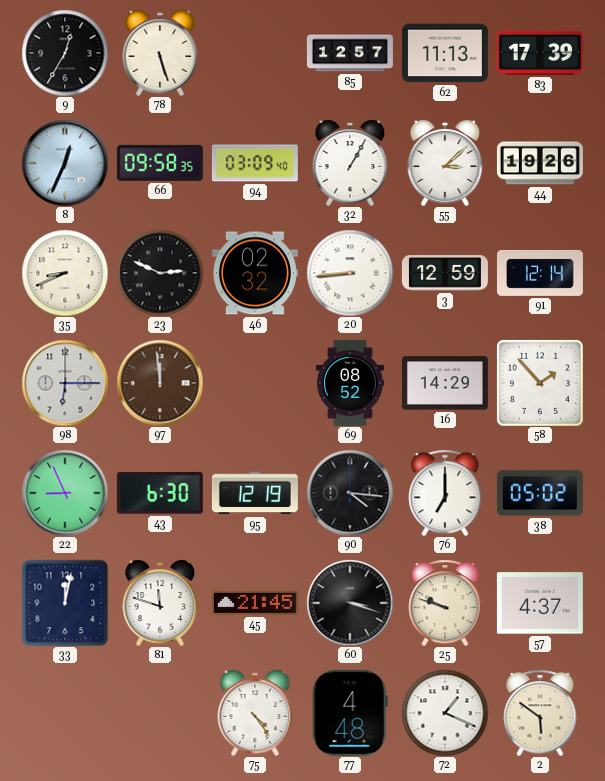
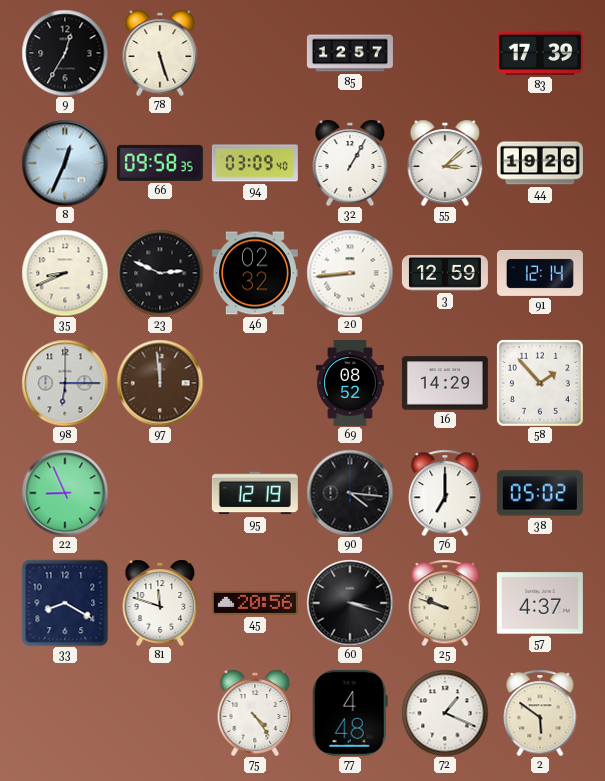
62: 11:13 -> none
43: 6:30 -> none
33: 12:02 -> 8:20
45: 21:45 -> 20:56
